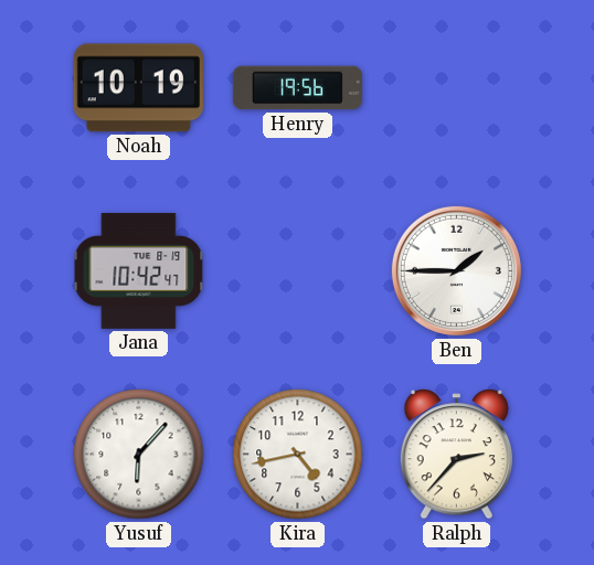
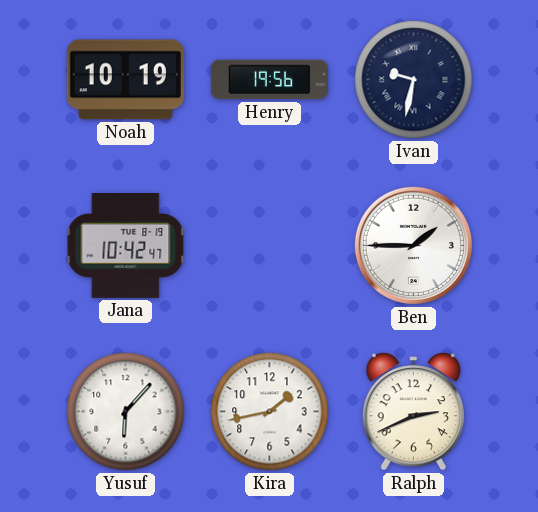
Ivan: none -> 9:32
Kira: 4:43 -> 1:43
Ralph: 2:37 -> 2:41
